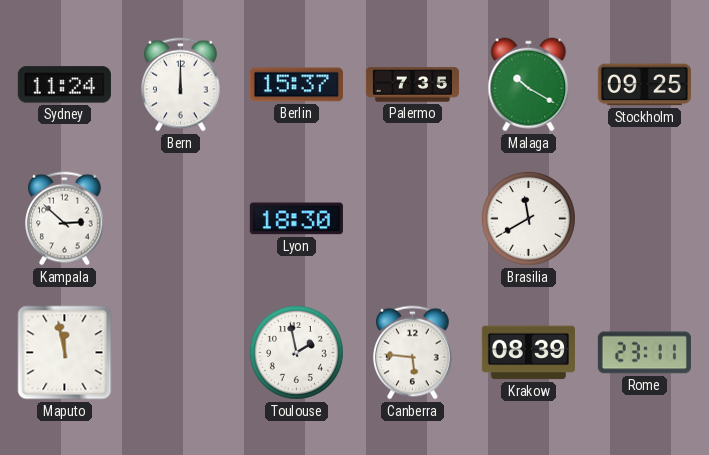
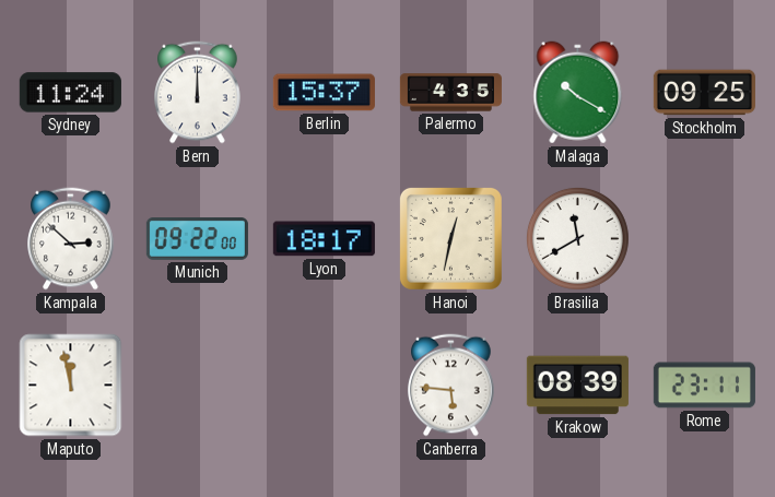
Palermo: 7:35 -> 4:35
Munich: none -> 09:22
Lyon: 18:30 -> 18:17
Hanoi: none -> 12:32
Toulouse: 1:58 -> none
